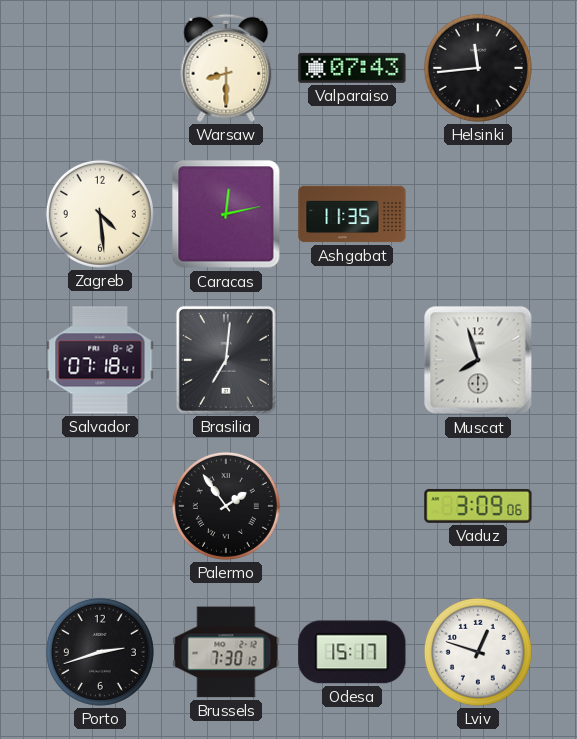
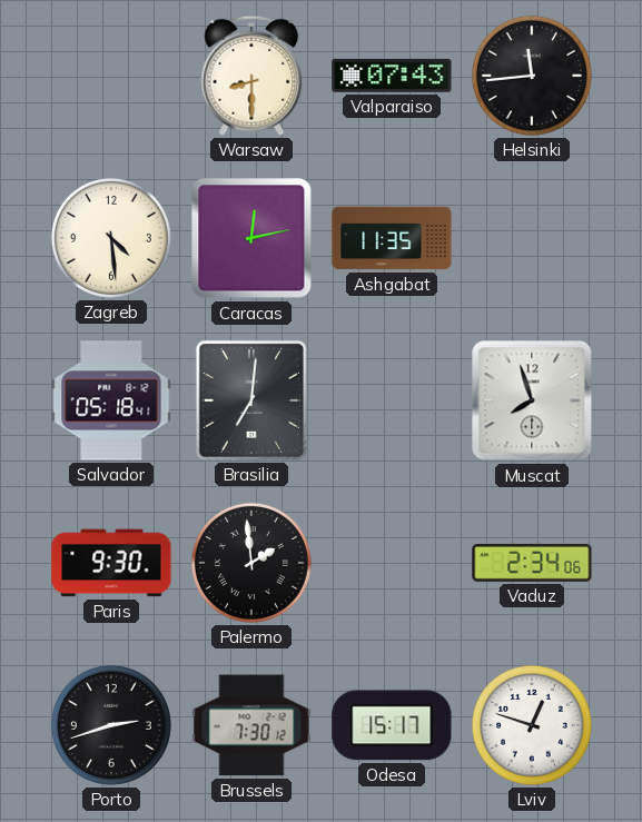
Salvador: 07:18 -> 05:18
Paris: none -> 9:30
Palermo: 1:54 -> 1:59
Vaduz: 3:09 -> 2:34
